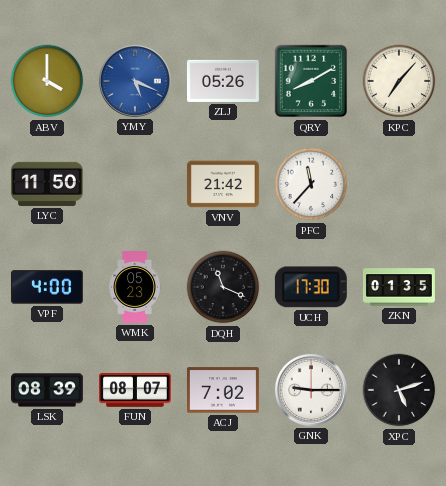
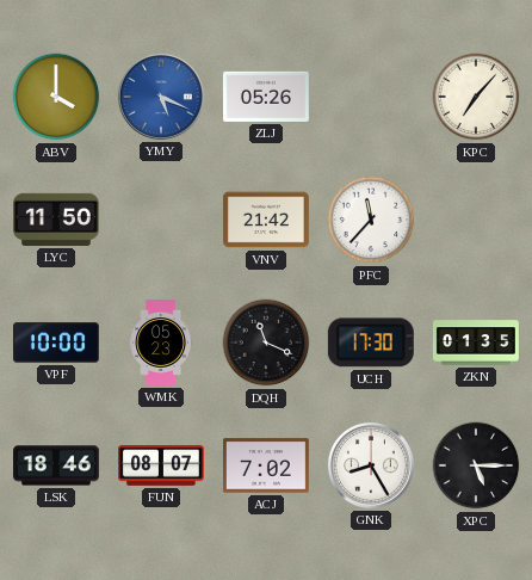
QRY: 8:10 -> none
VPF: 4:00 -> 10:00
LSK: 08:39 -> 18:46
GNK: 9:15 -> 8:25
XPC: 5:12 -> 5:15
